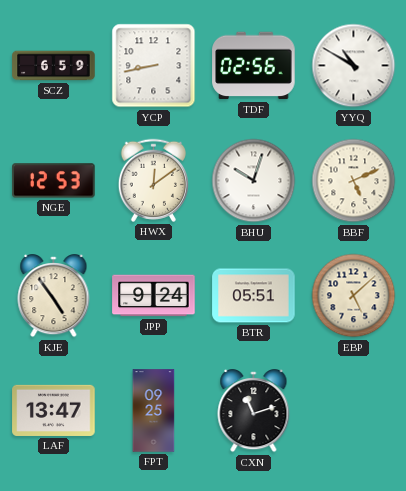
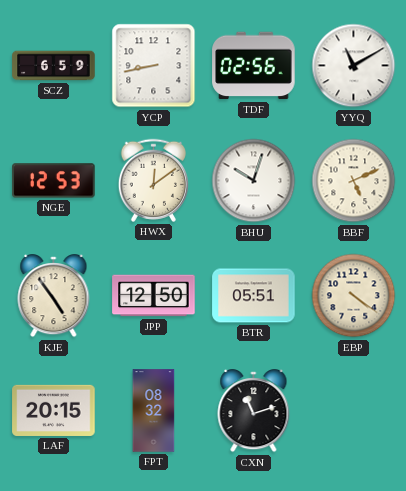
YYQ: 10:50 -> 11:10
JPP: 9:24 -> 12:50
EBP: 5:08 -> 4:21
LAF: 13:47 -> 20:15
FPT: 09:25 -> 08:32
